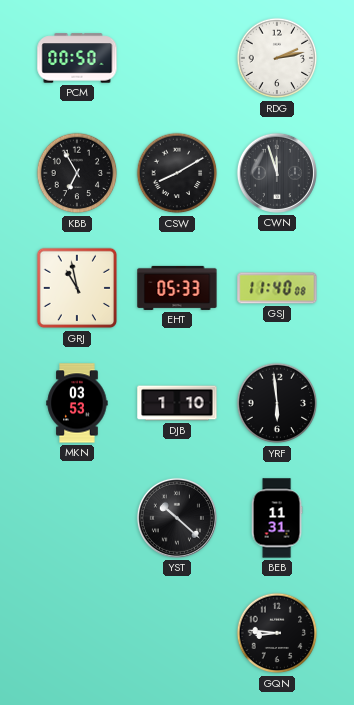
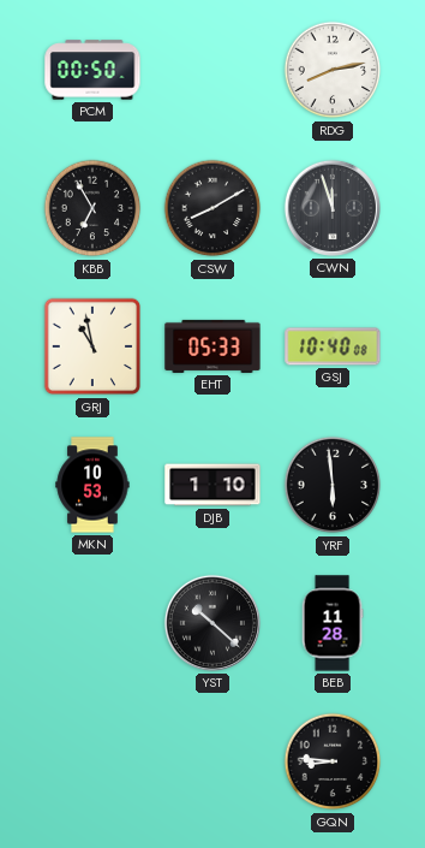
RDG: 2:13 -> 8:13
GSJ: 11:40 -> 10:40
MKN: 03:53 -> 10:53
BEB: 11:31 -> 11:28
